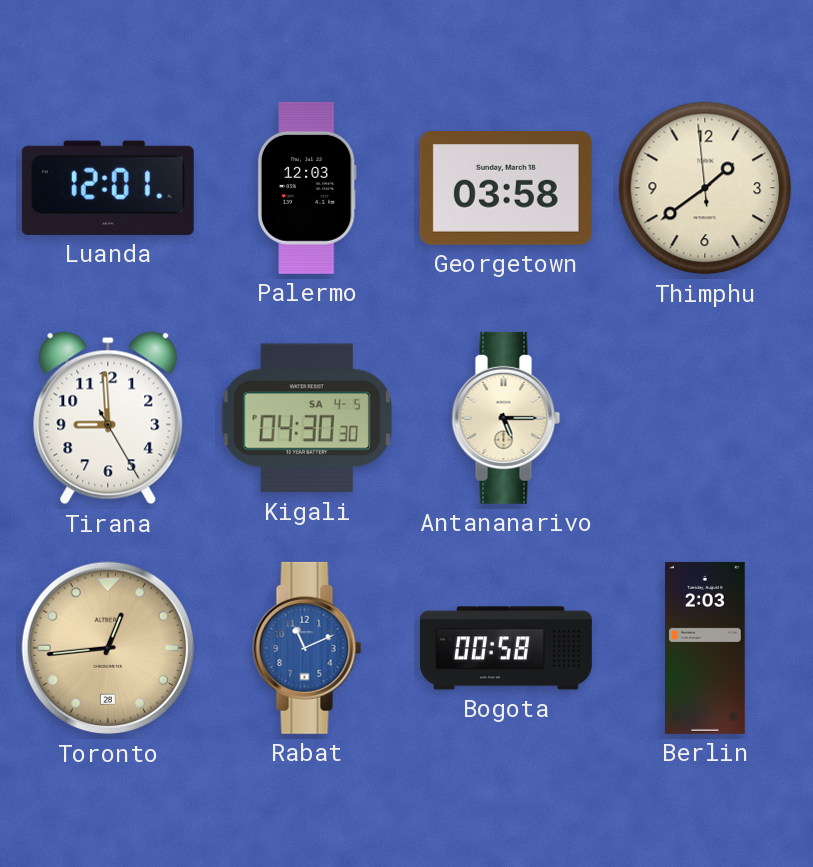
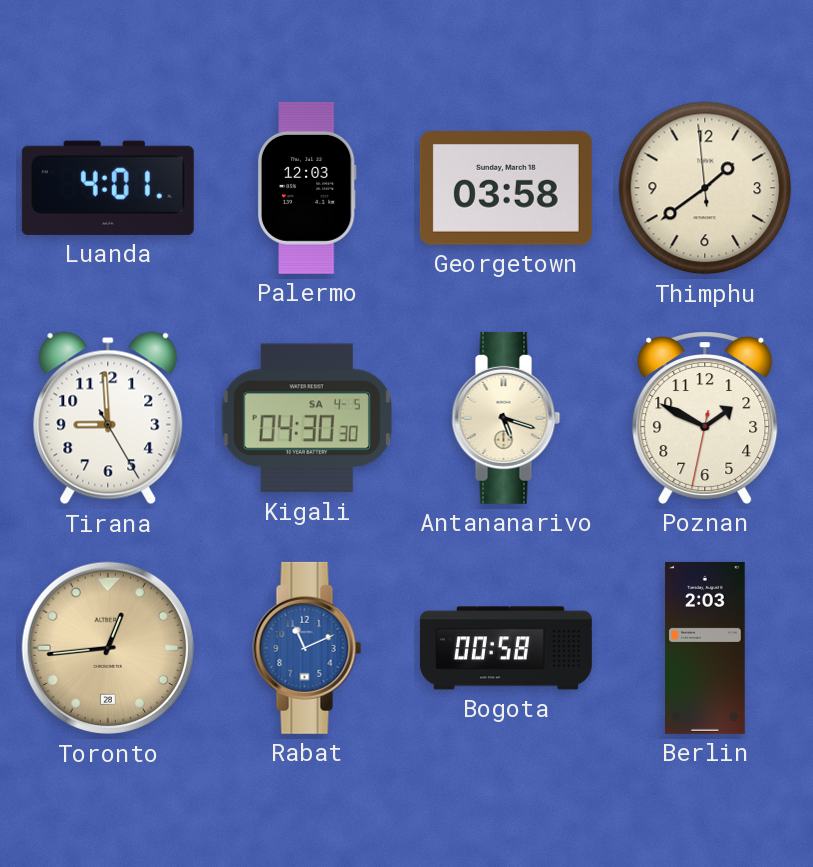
Luanda: 12:01 -> 4:01
Antananarivo: 5:15 -> 5:18
Poznan: none -> 1:49
